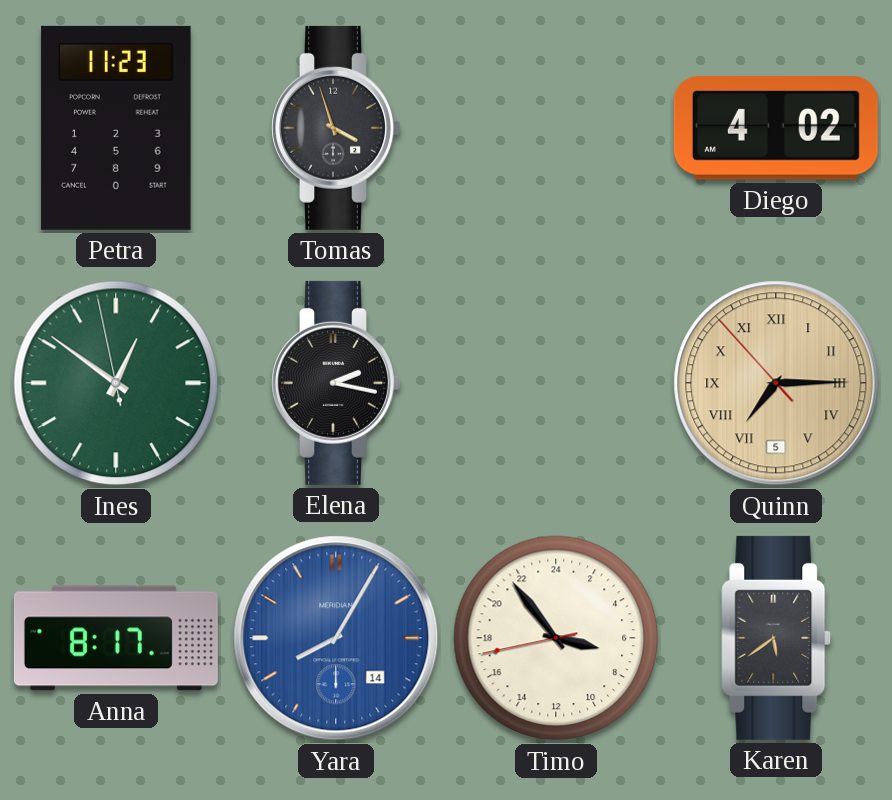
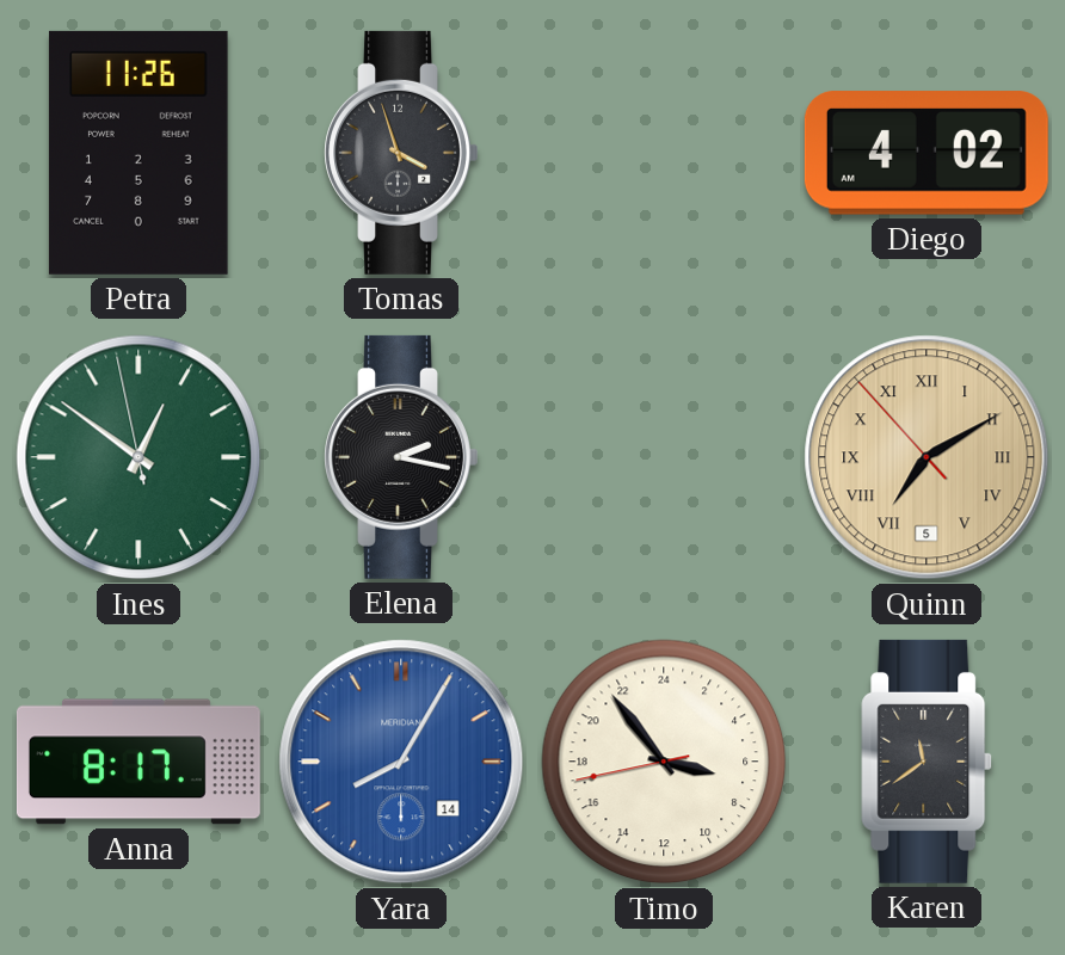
Petra: 11:23 -> 11:26
Quinn: 7:14 -> 7:09
Karen: 5:39 -> 11:39
